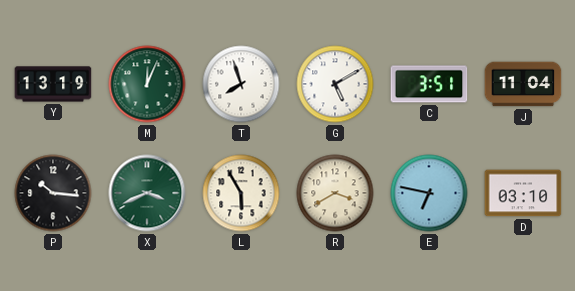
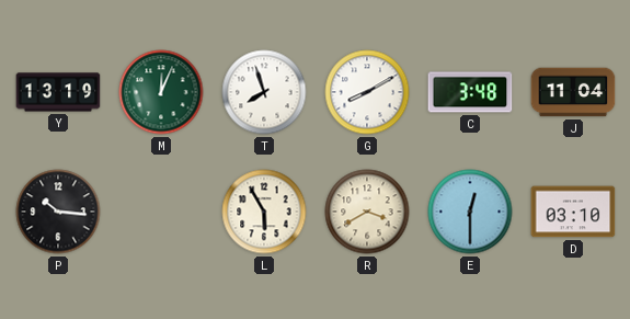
G: 5:10 -> 8:10
C: 3:51 -> 3:48
X: 3:41 -> none
E: 6:47 -> 12:30
